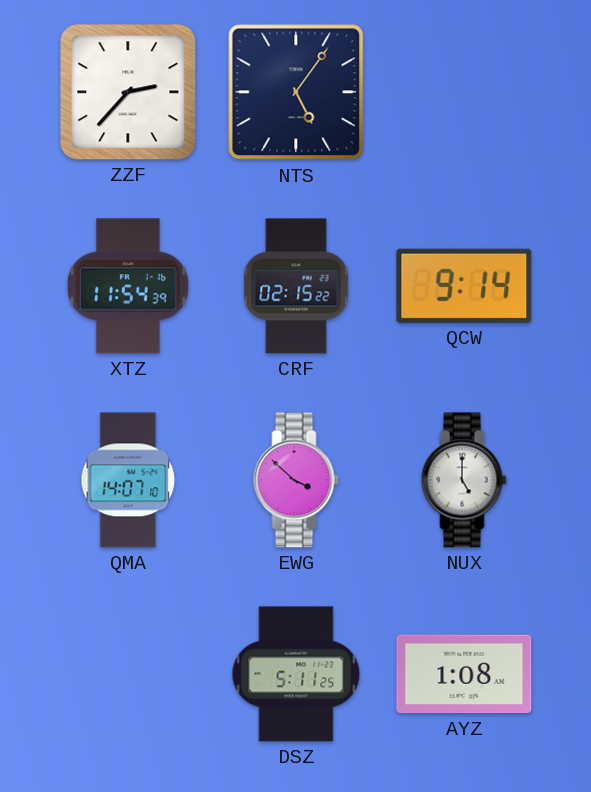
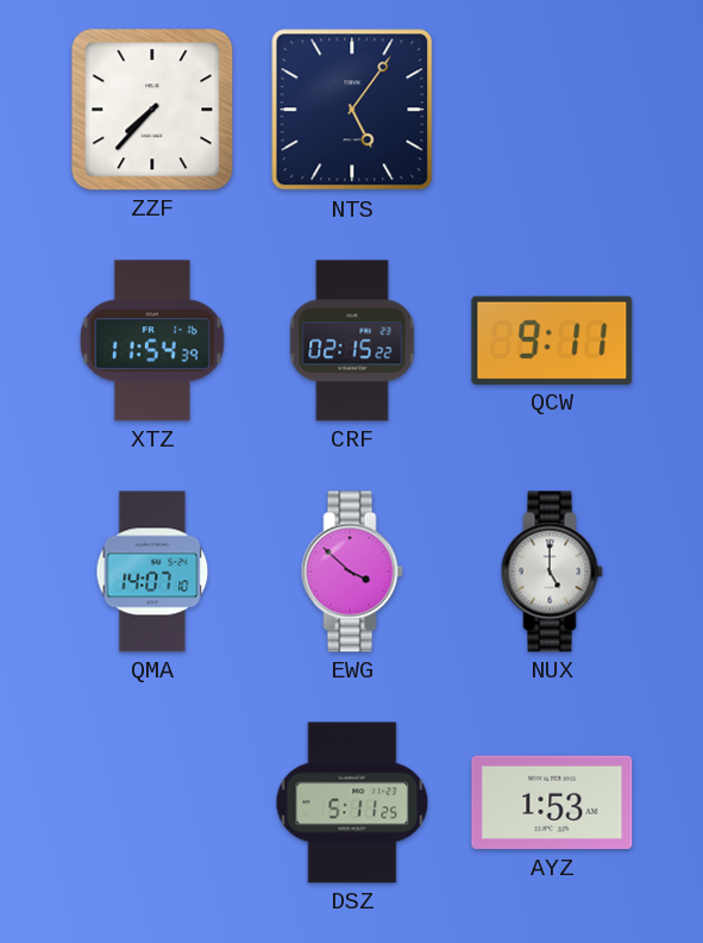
ZZF: 2:37 -> 7:37
QCW: 9:14 -> 9:11
AYZ: 1:08 -> 1:53
